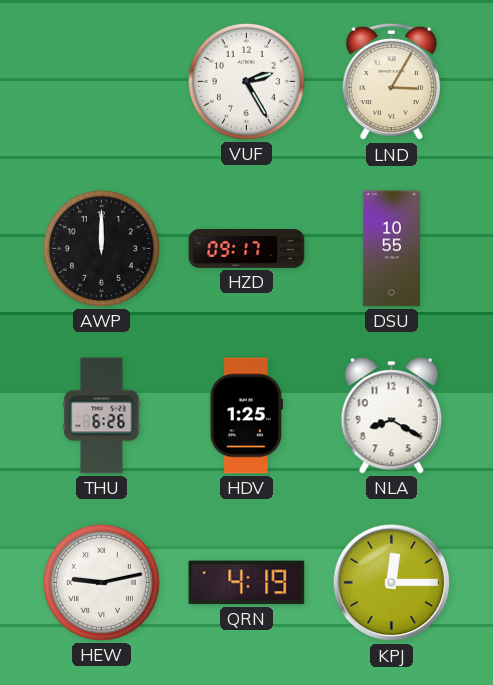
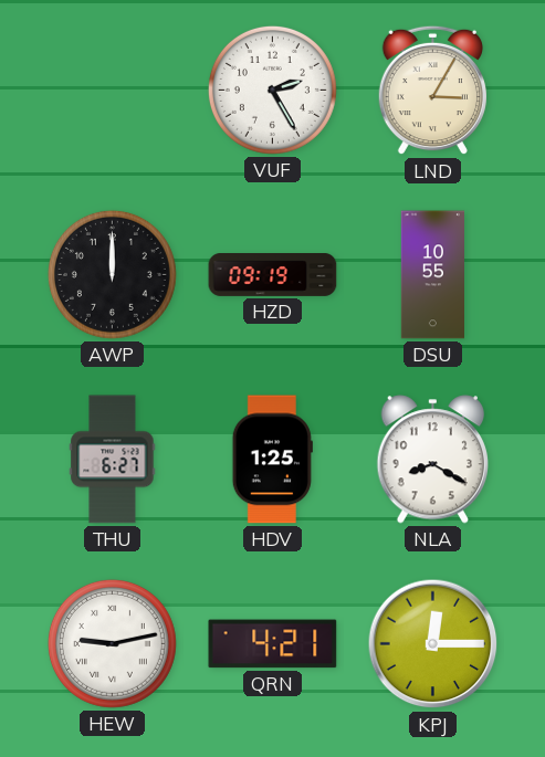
HZD: 09:17 -> 09:19
THU: 6:26 -> 6:27
QRN: 4:19 -> 4:21
